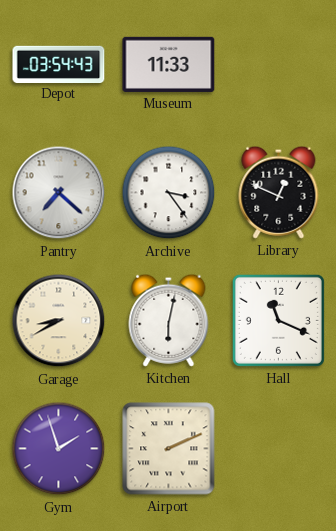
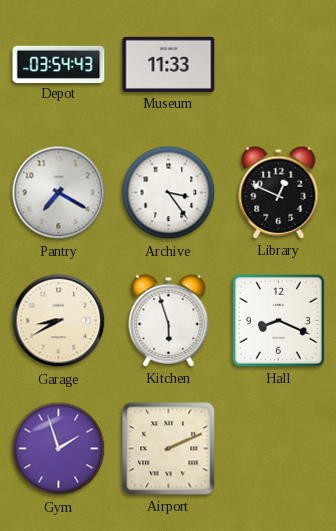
Pantry: 7:22 -> 7:20
Kitchen: 6:02 -> 5:57
Hall: 11:19 -> 8:19
